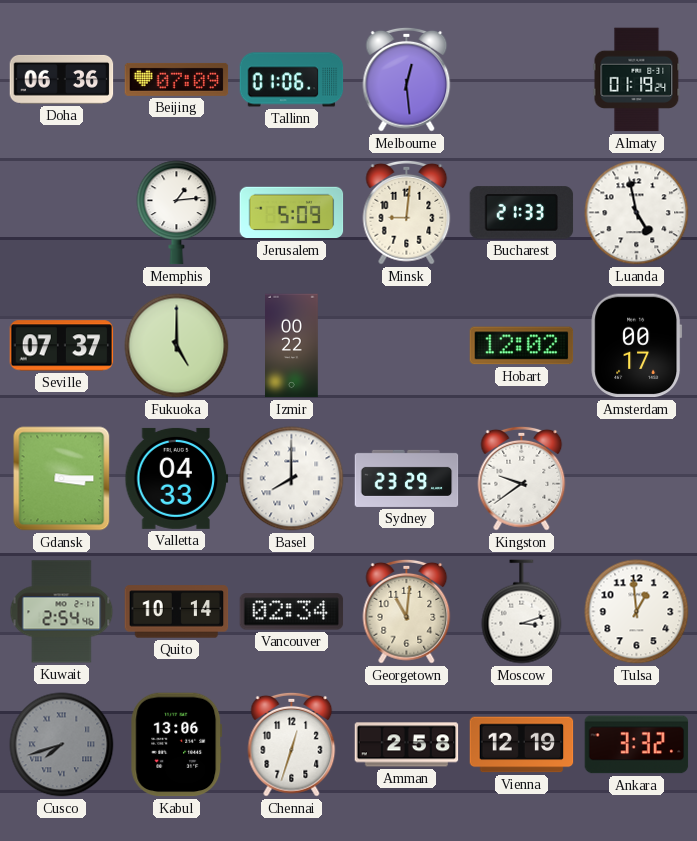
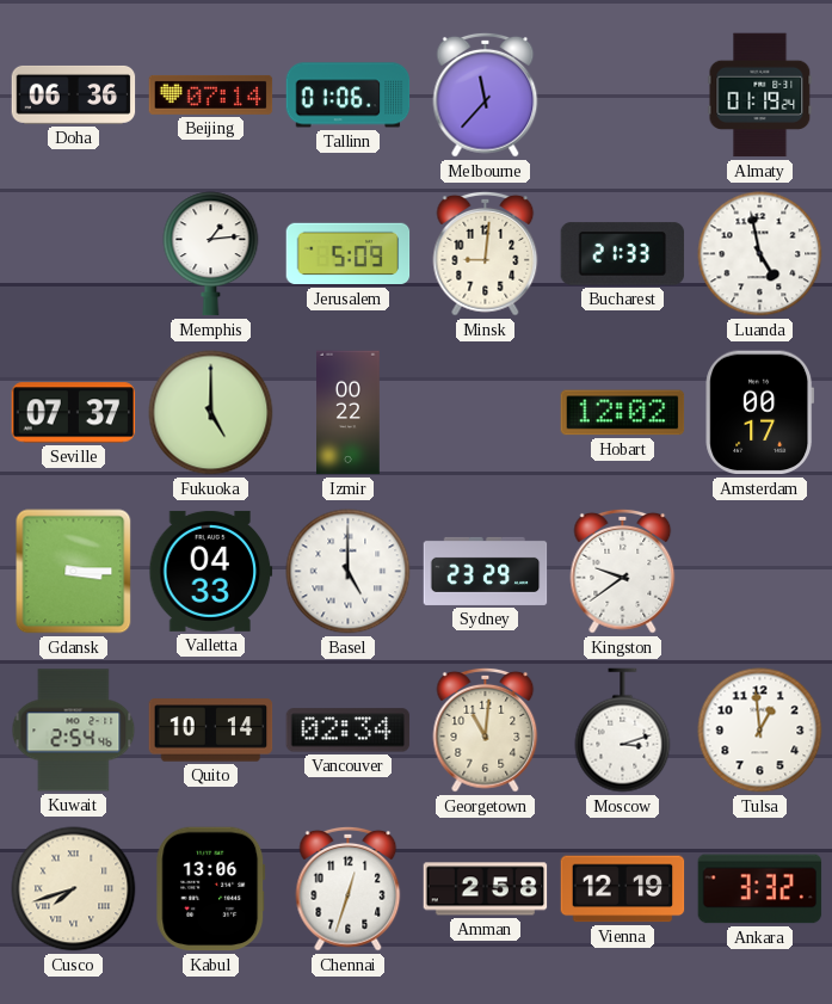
Beijing: 07:09 -> 07:14
Melbourne: 12:29 -> 11:37
Basel: 8:00 -> 5:00
Cusco dial: grey -> cream
